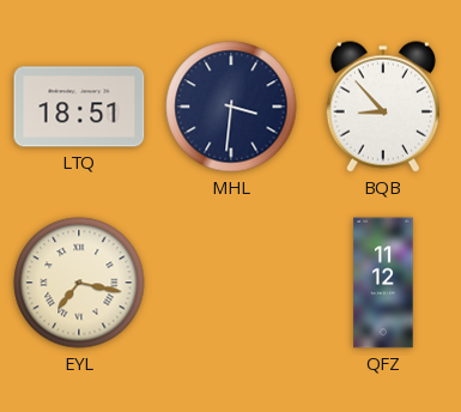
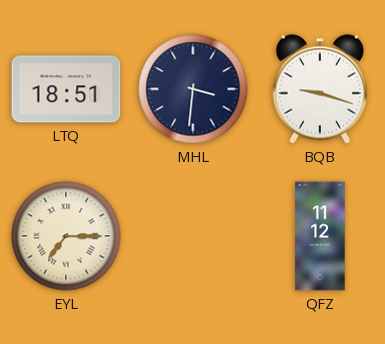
BQB: 8:53 -> 9:18
EYL: 7:17 -> 7:15
